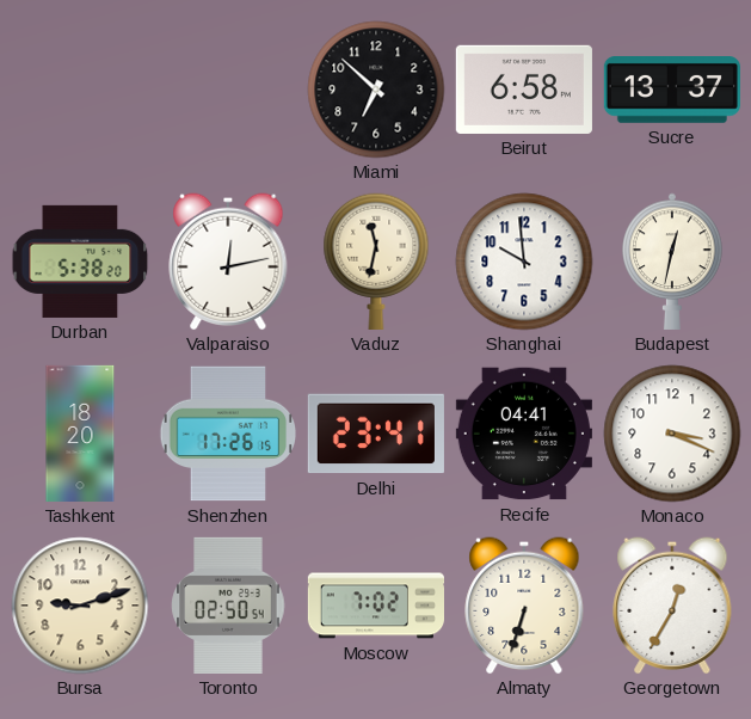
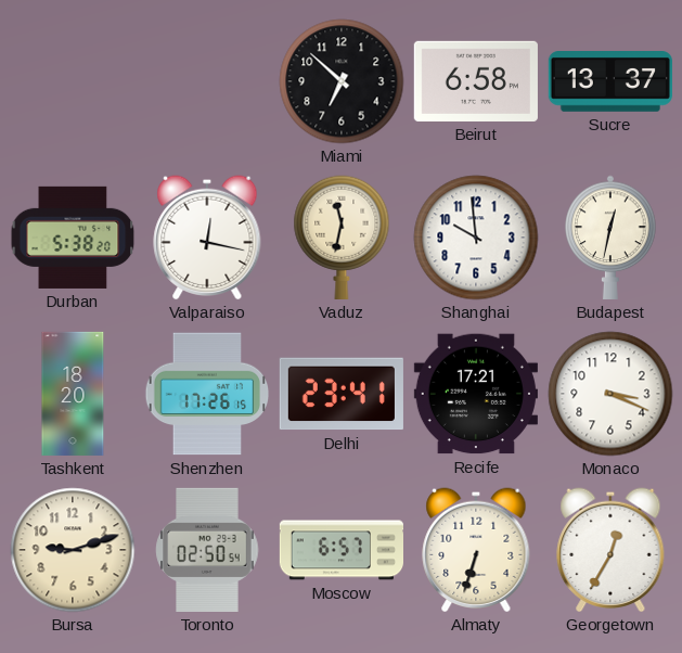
Valparaiso: 12:13 -> 12:17
Recife: 04:41 -> 17:21
Moscow: 7:02 -> 6:57
